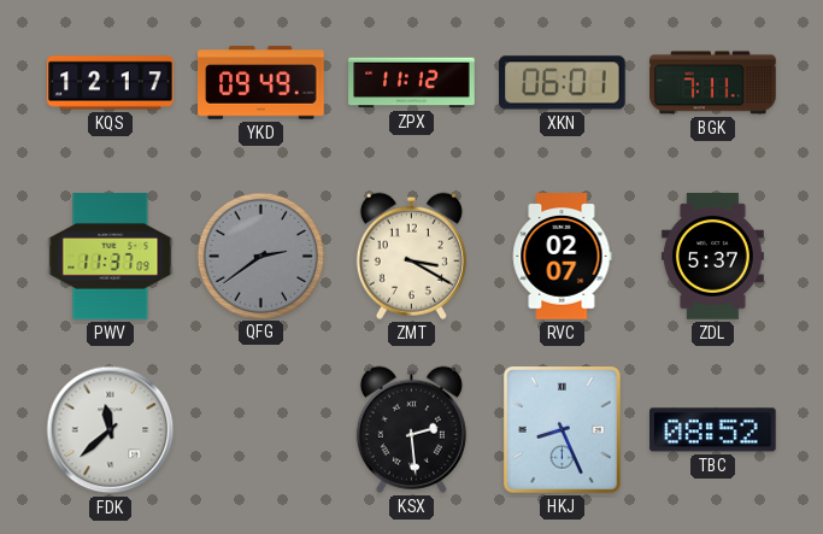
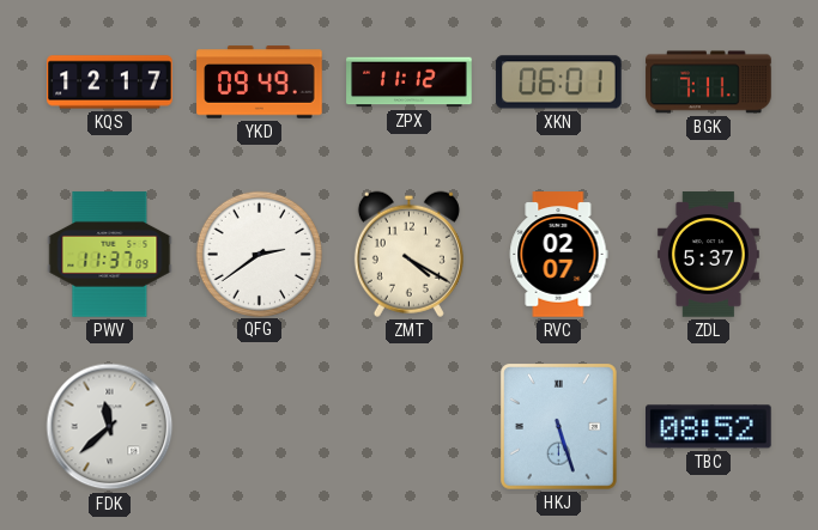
QFG dial: grey -> white
ZMT: 3:20 -> 4:20
KSX: 2:29 -> none
HKJ: 8:26 -> 5:27
